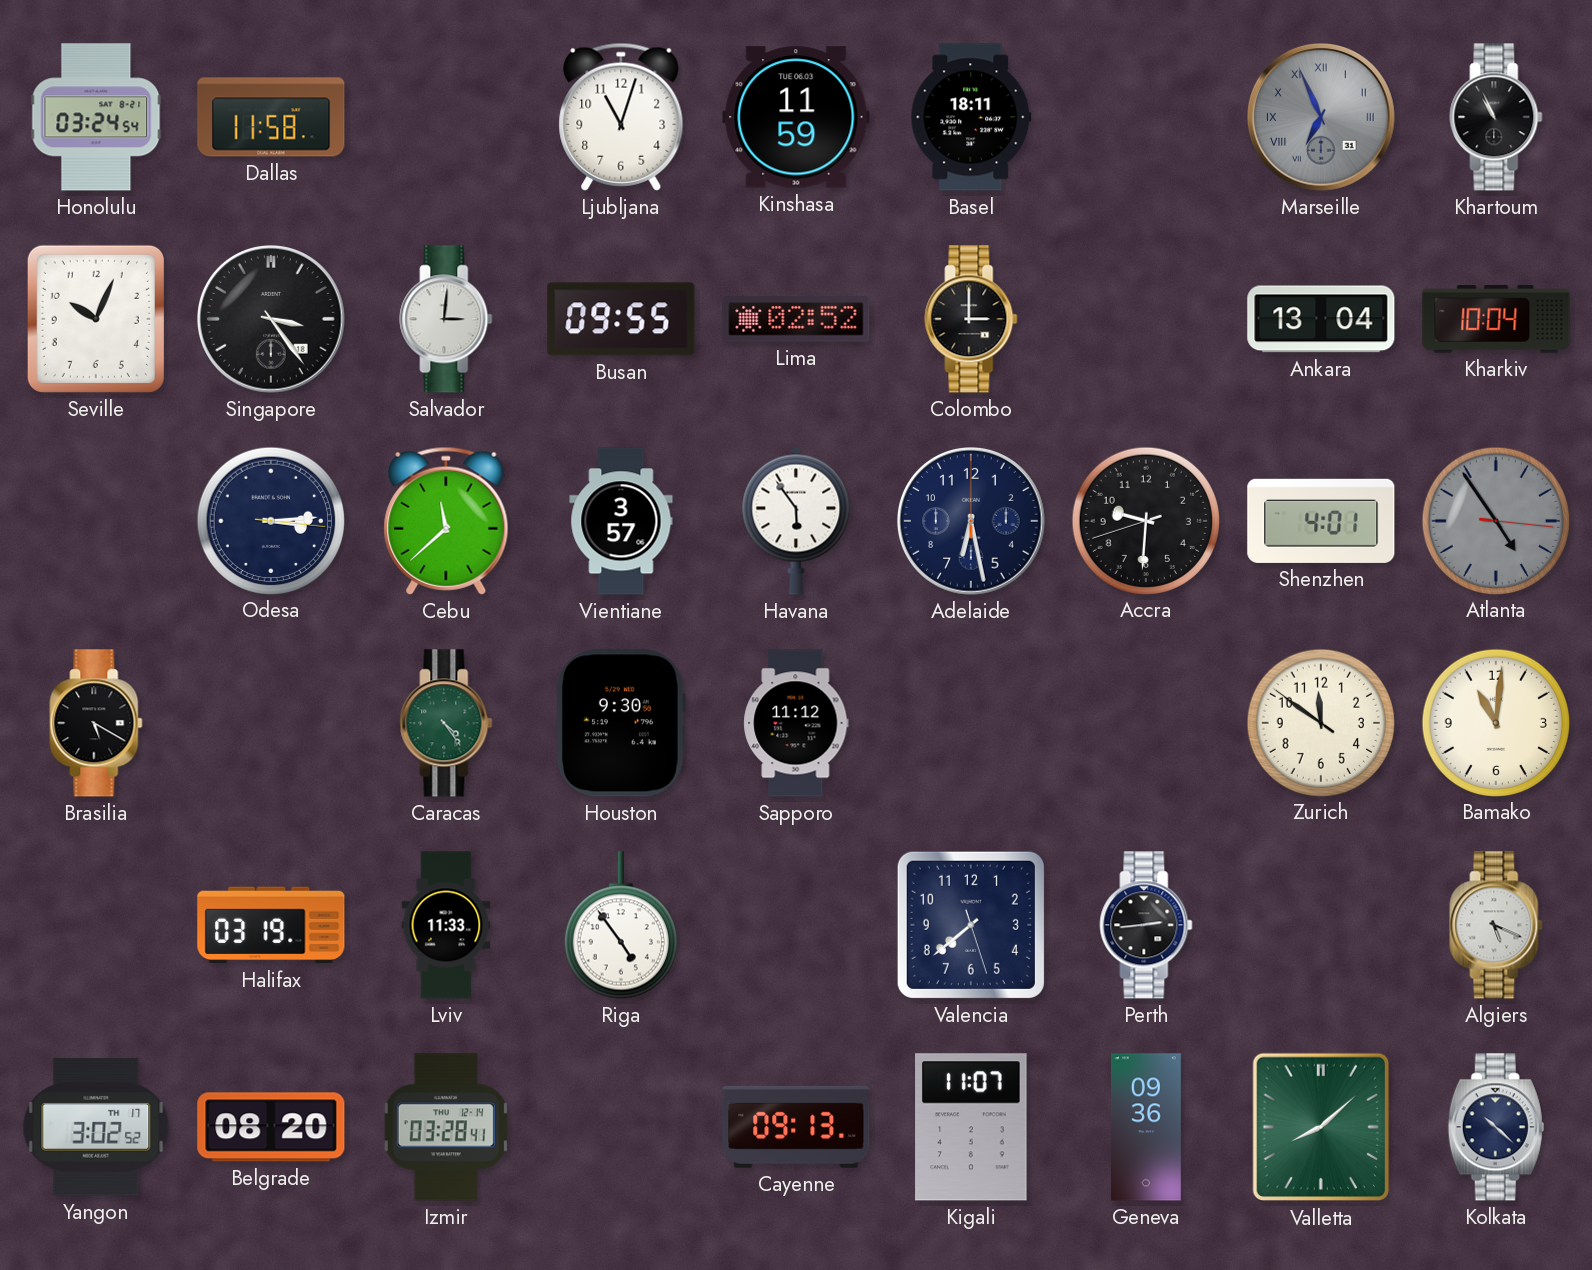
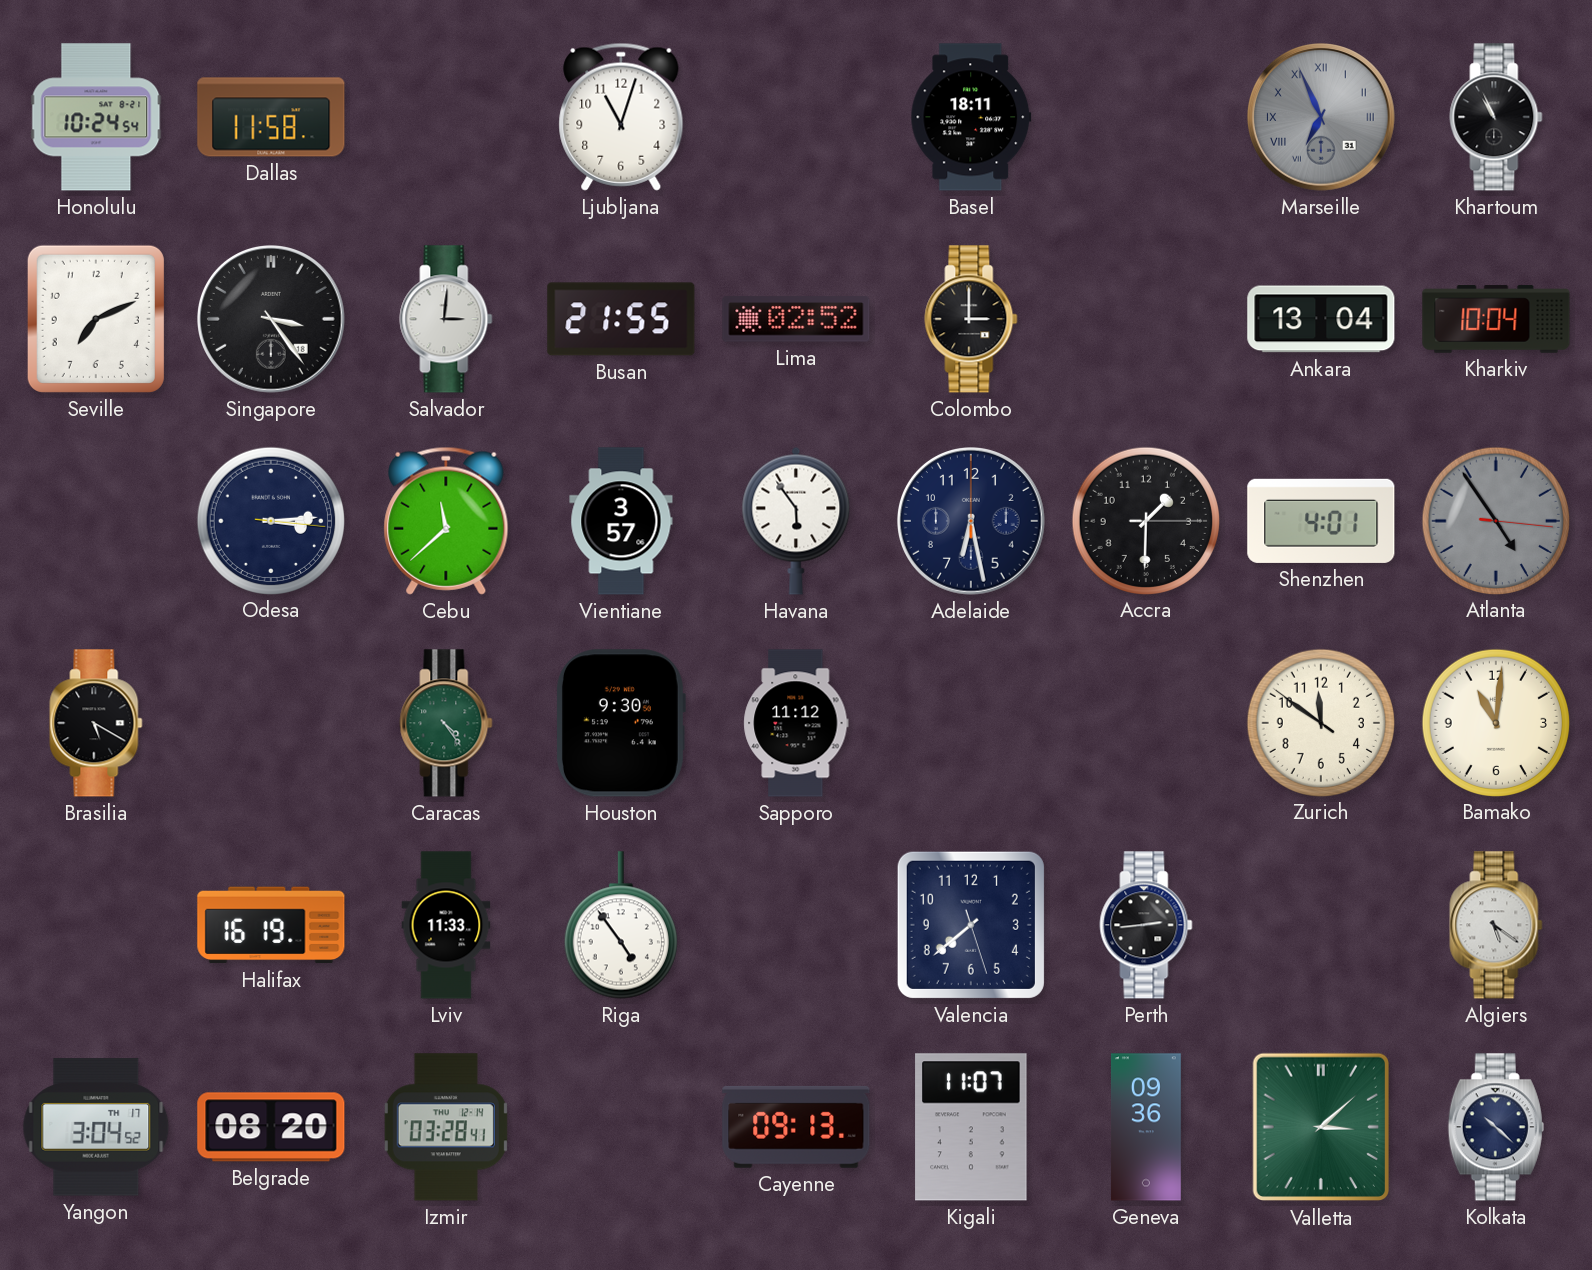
Honolulu: 03:24 -> 10:24
Kinshasa: 11:59 -> none
Seville: 10:04 -> 7:11
Busan: 09:55 -> 21:55
Accra: 9:30 -> 1:30
Halifax: 03:19 -> 16:19
Algiers: 5:19 -> 5:21
Yangon: 3:02 -> 3:04
Valletta: 8:08 -> 3:08
